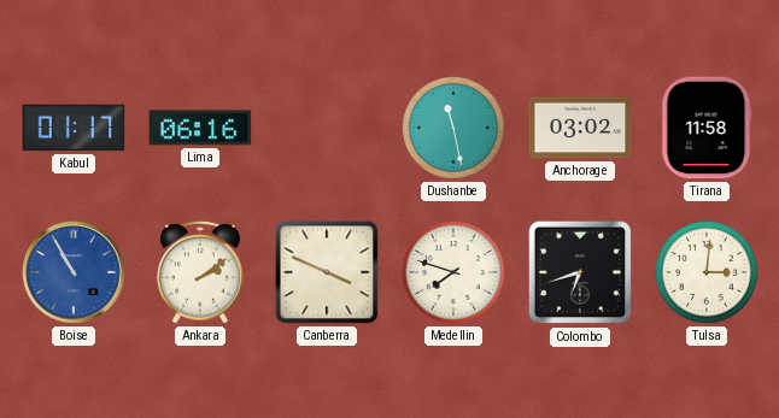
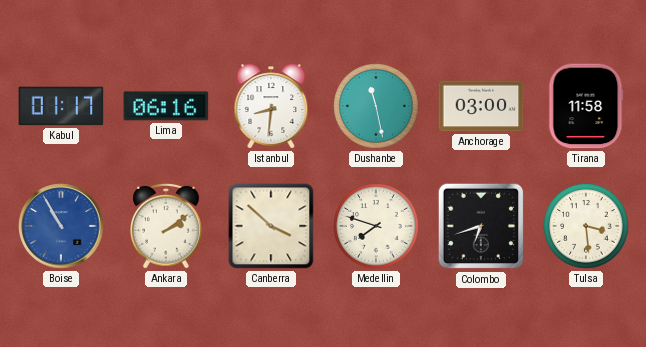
Istanbul: none -> 8:31
Anchorage: 03:02 -> 03:00
Canberra: 3:49 -> 3:52
Tulsa: 3:01 -> 3:29
